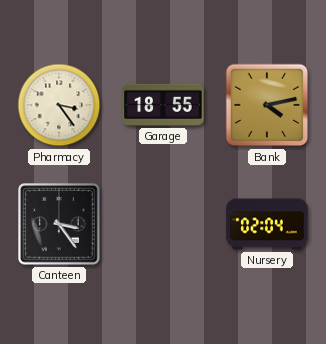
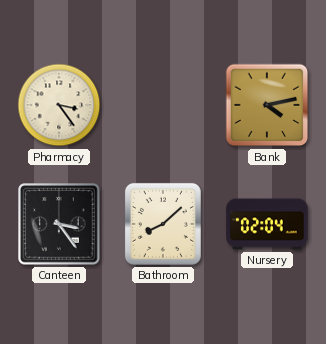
Garage: 18:55 -> none
Bathroom: none -> 8:08
